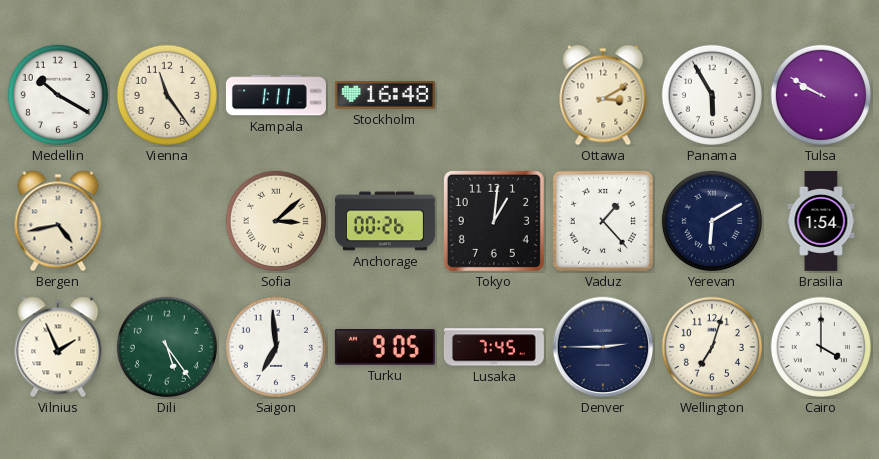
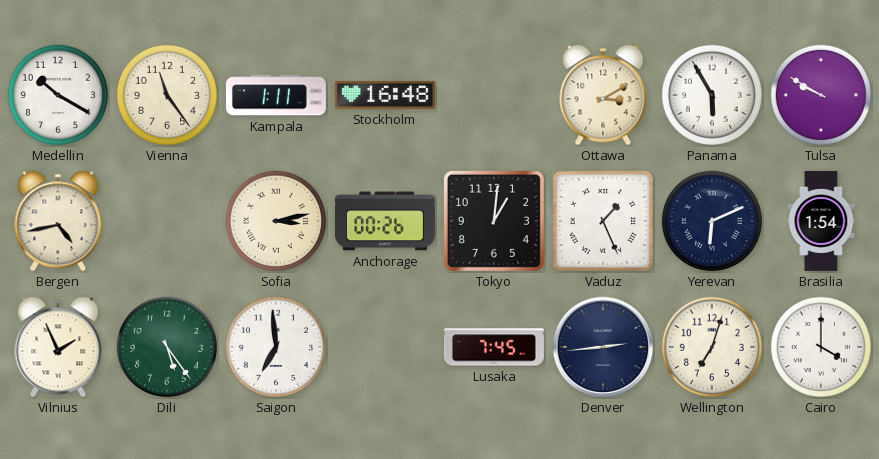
Sofia: 3:08 -> 3:13
Vaduz: 1:23 -> 1:26
Yerevan: 6:10 -> 6:11
Turku: 9:05 -> none
Denver: 2:45 -> 2:44
